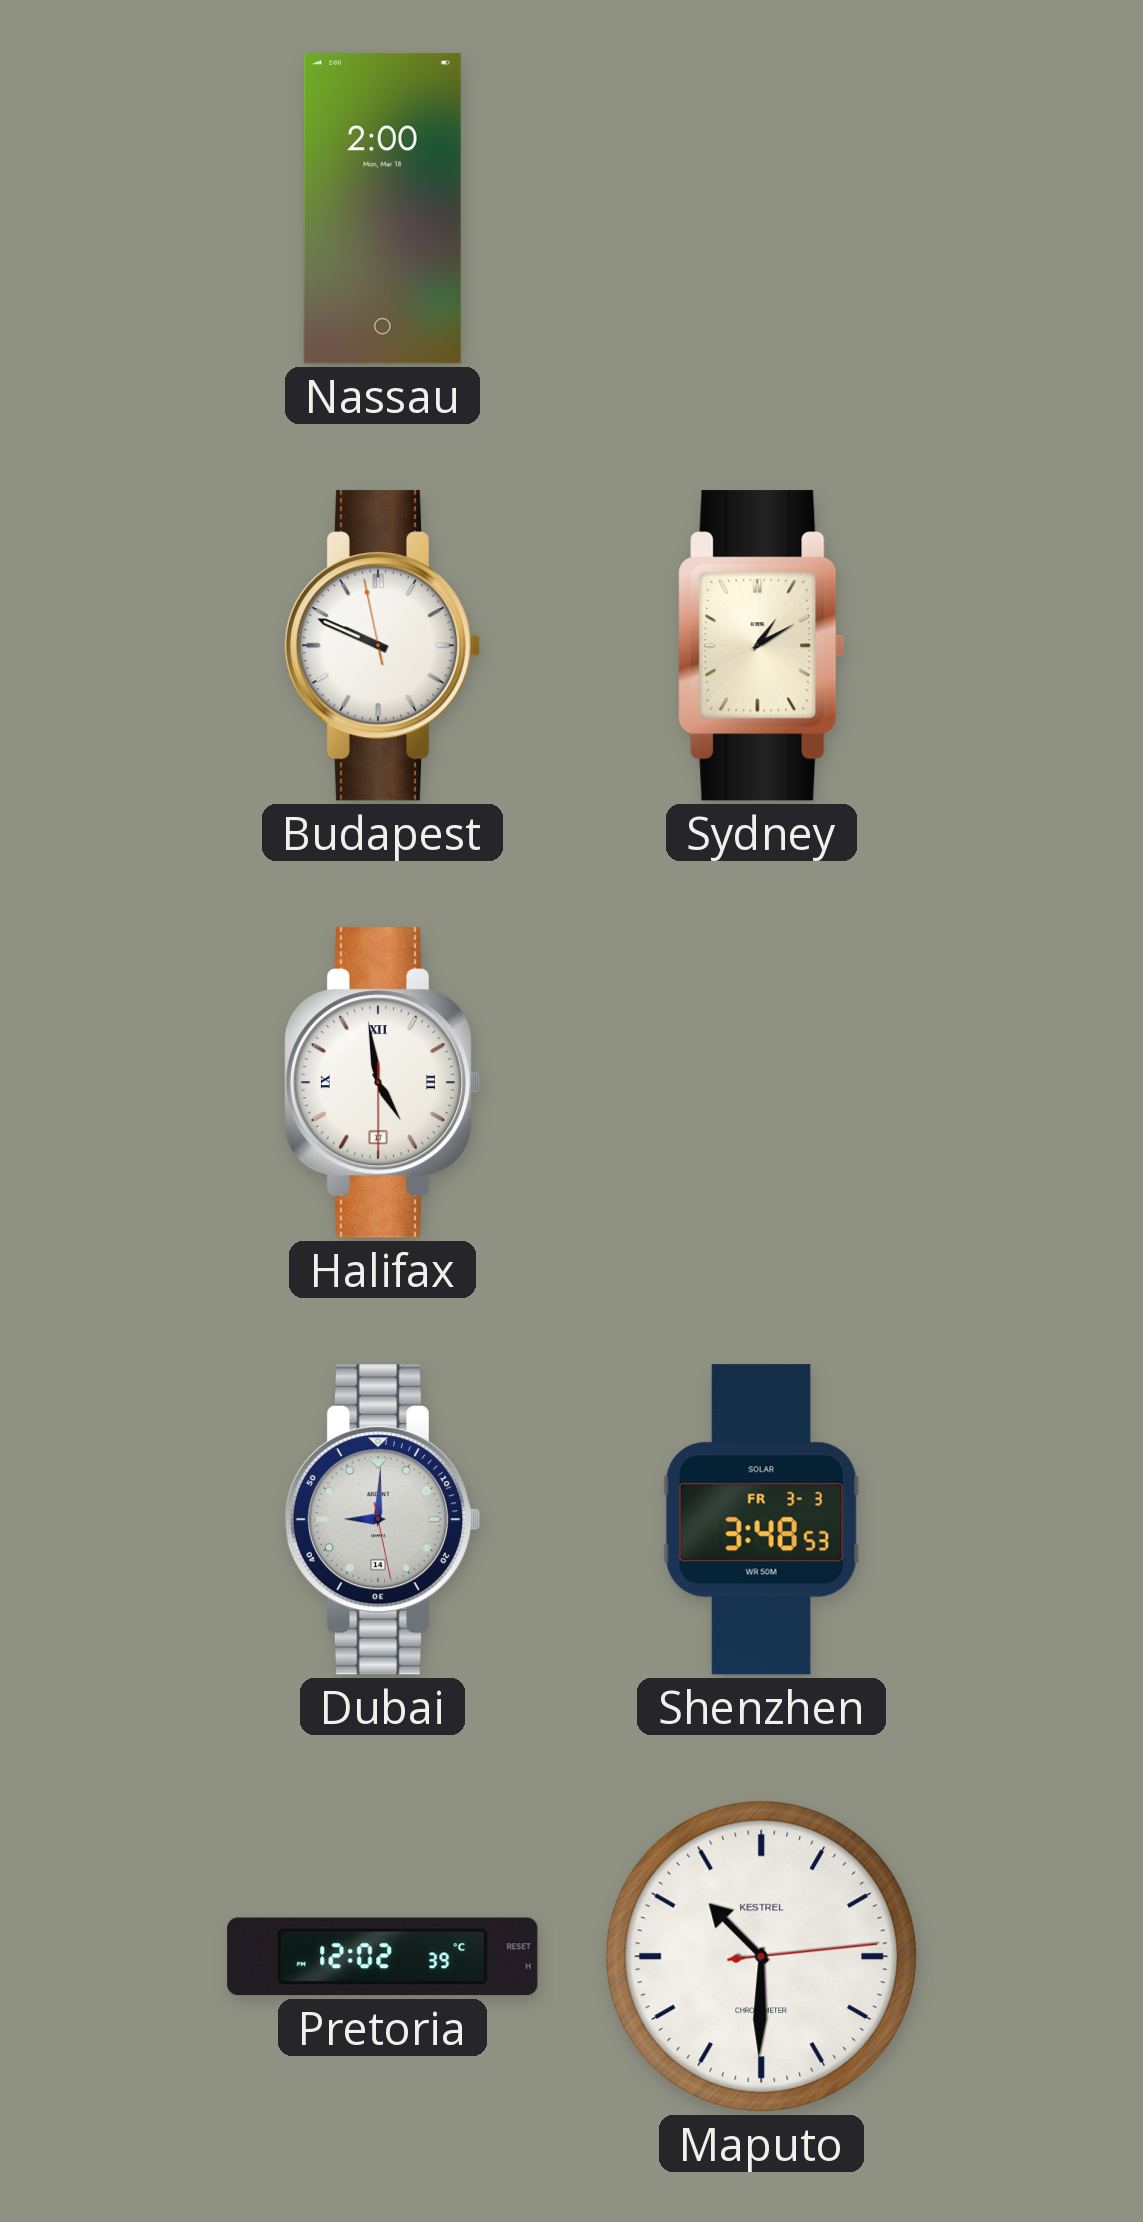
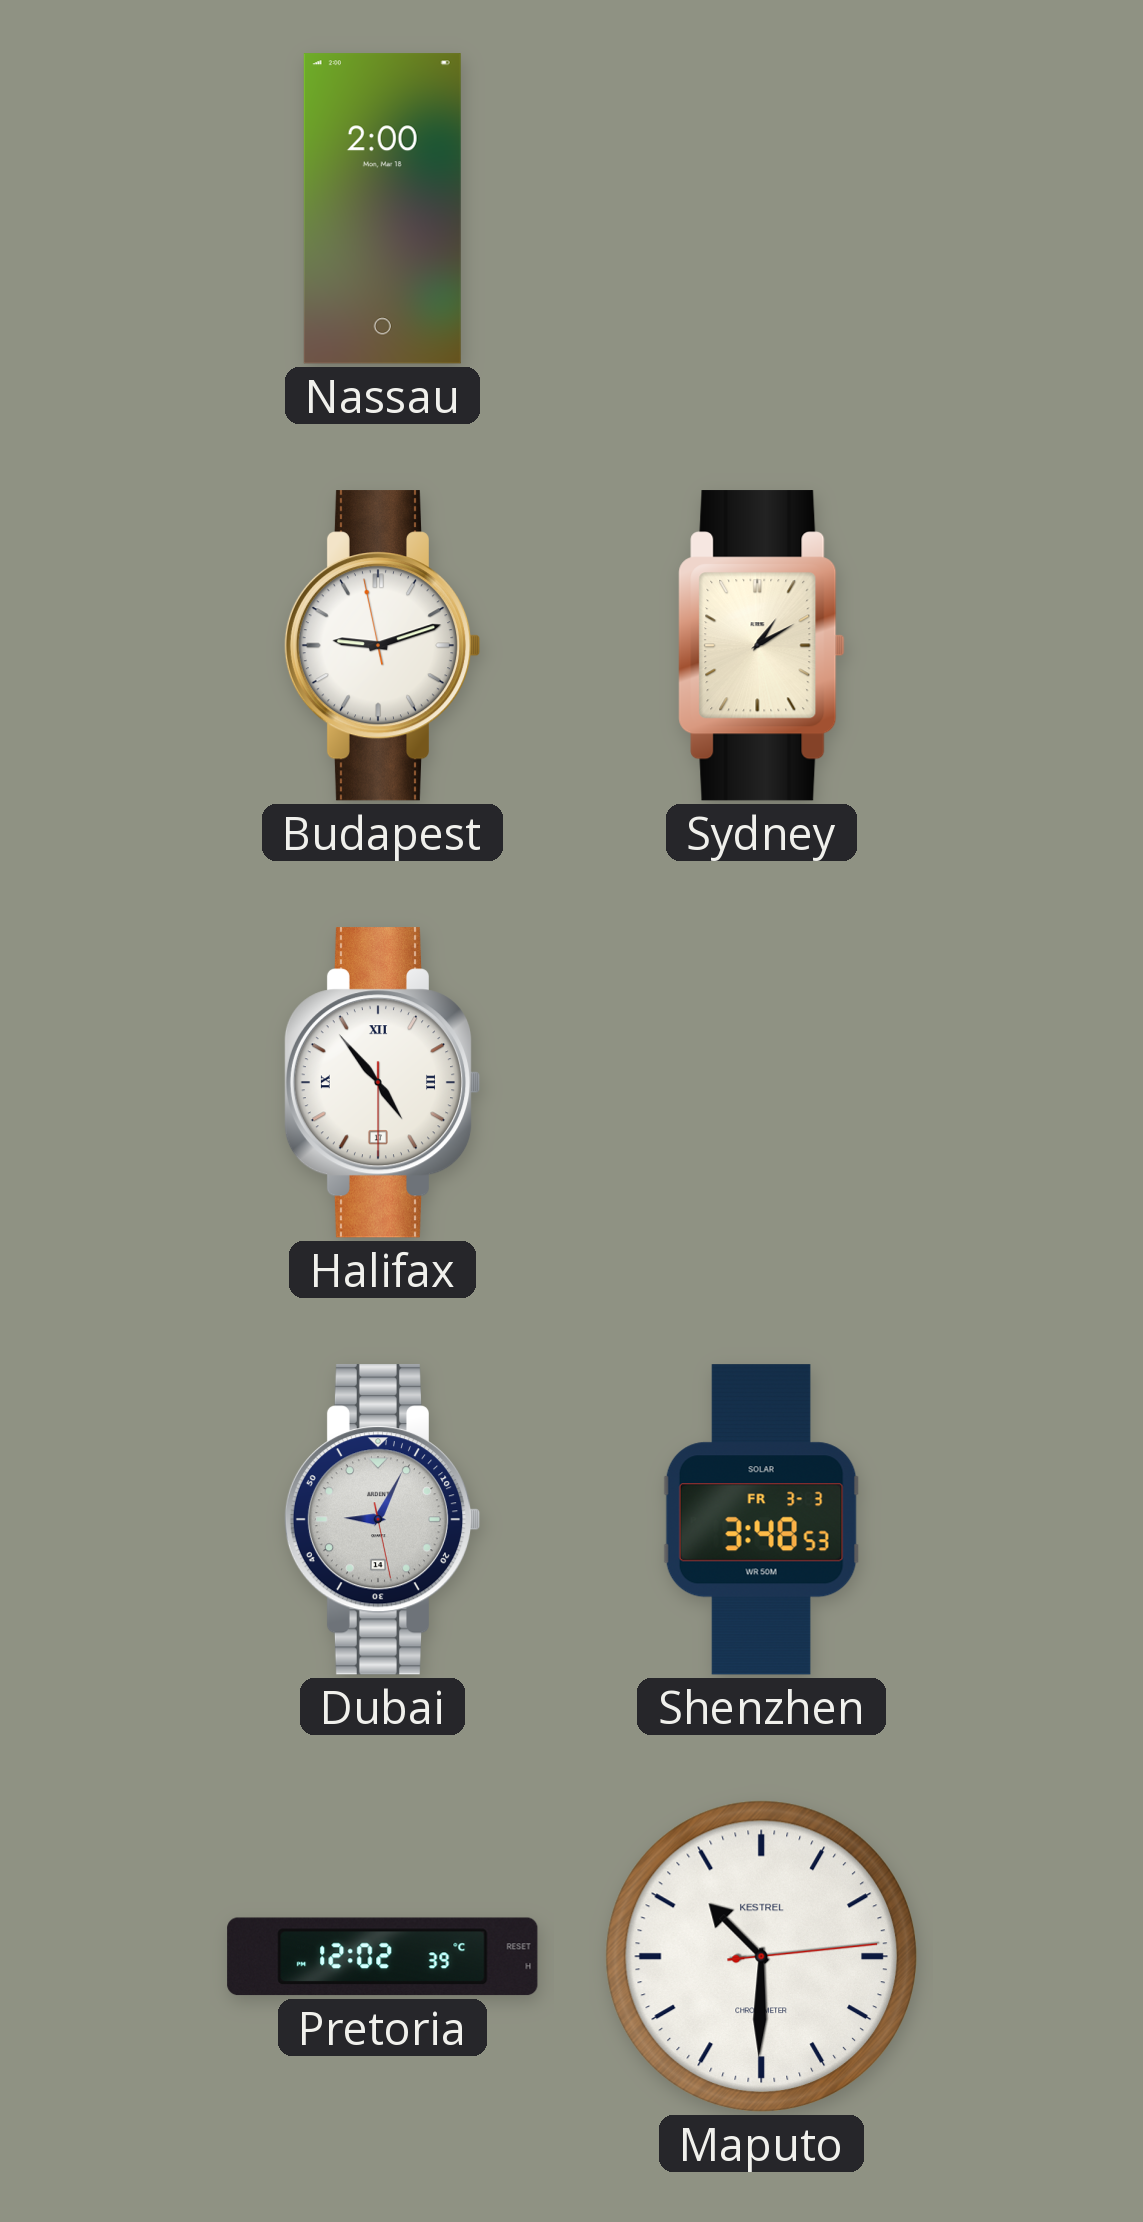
Budapest: 9:48 -> 9:11
Halifax: 4:58 -> 4:53
Dubai: 9:00 -> 9:04
